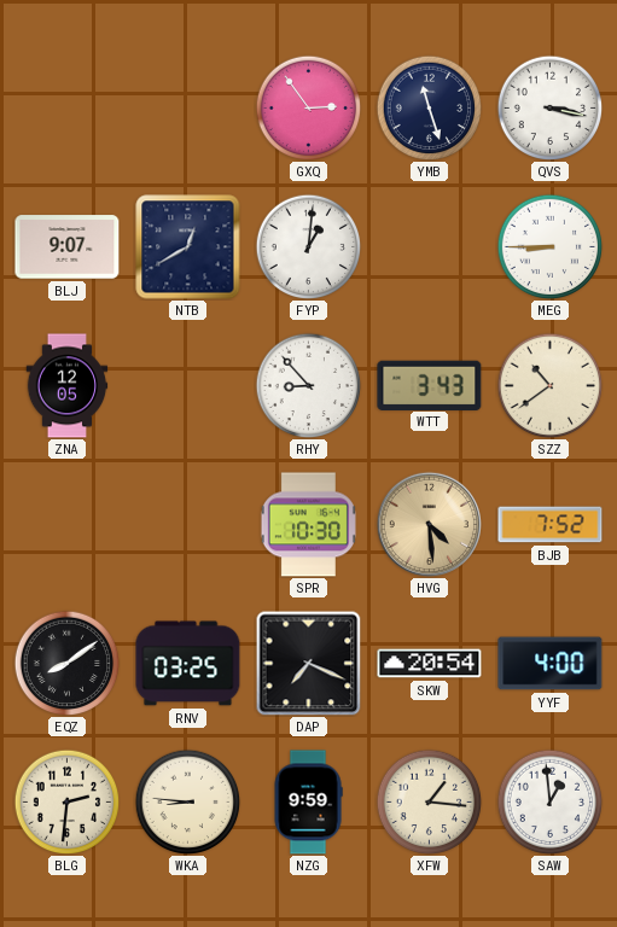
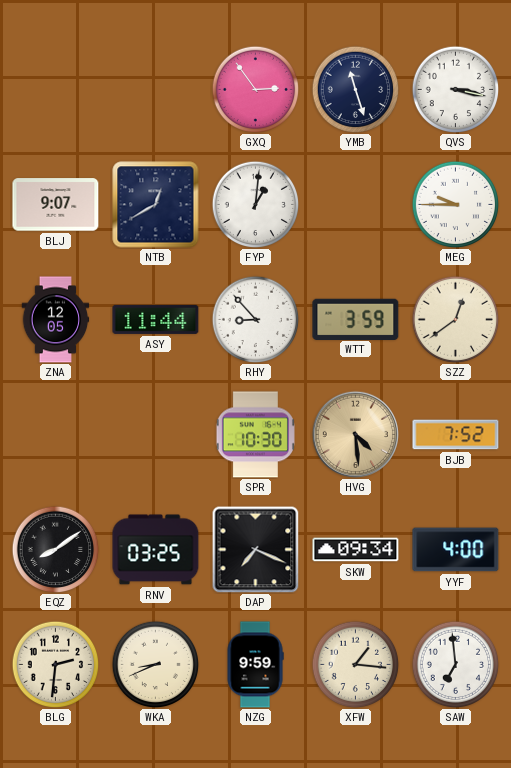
MEG: 8:45 -> 9:45
ASY: none -> 11:44
WTT: 3:43 -> 3:59
SZZ: 10:39 -> 12:39
SKW: 20:54 -> 09:34
WKA: 8:46 -> 8:41
SAW: 12:59 -> 6:59
